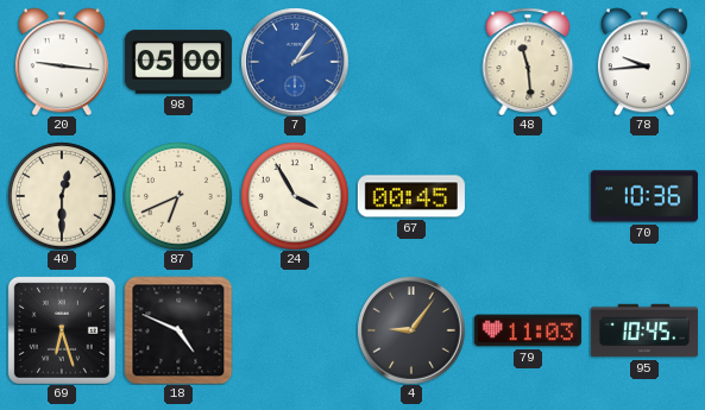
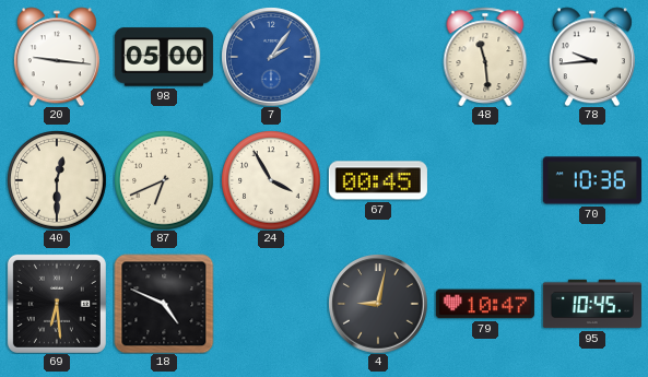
69: 6:27 -> 6:29
4: 9:06 -> 9:02
79: 11:03 -> 10:47
